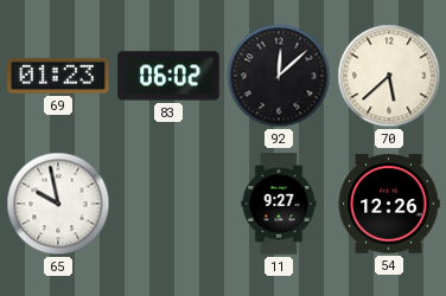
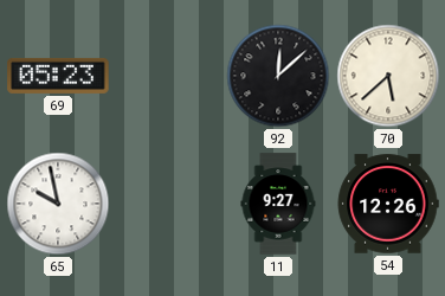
69: 01:23 -> 05:23
83: 06:02 -> none
